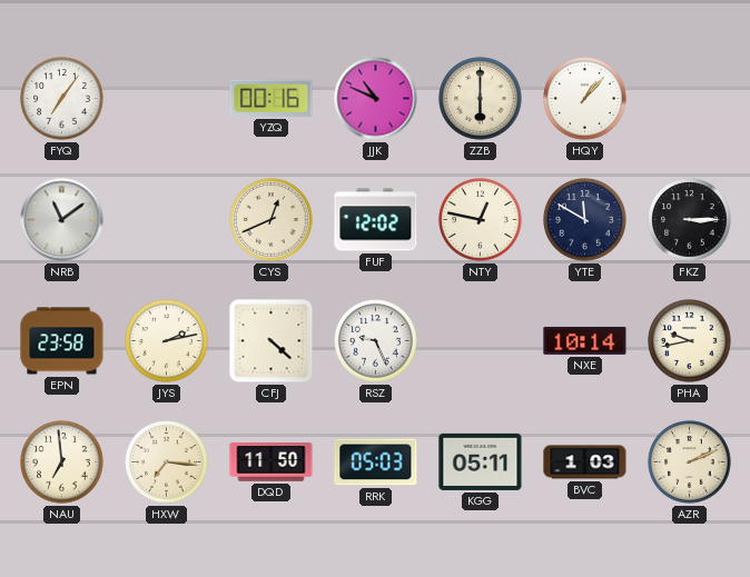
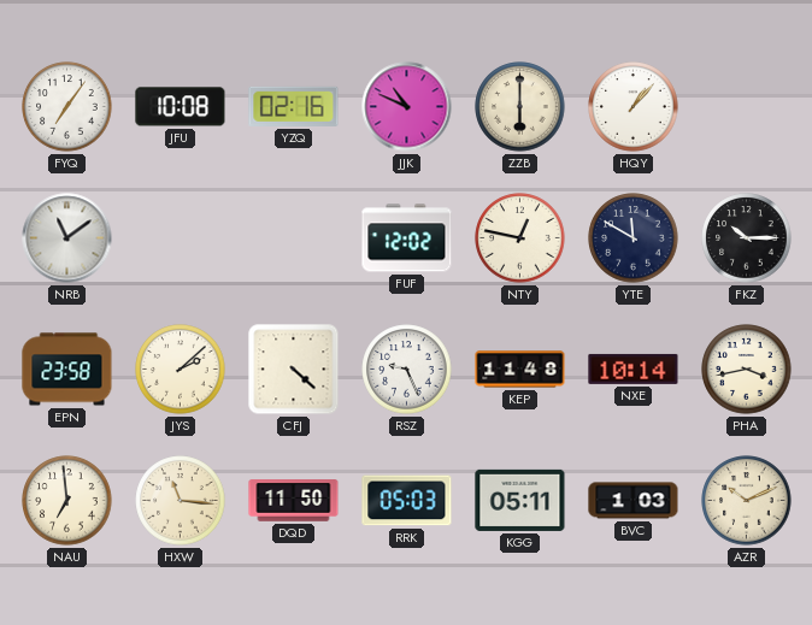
JFU: none -> 10:08
YZQ: 00:16 -> 02:16
CYS: 12:41 -> none
FKZ: 3:15 -> 10:15
JYS: 2:13 -> 2:08
KEP: none -> 11:48
PHA: 9:43 -> 3:43
HXW: 7:16 -> 11:16
AZR: 2:11 -> 10:11
